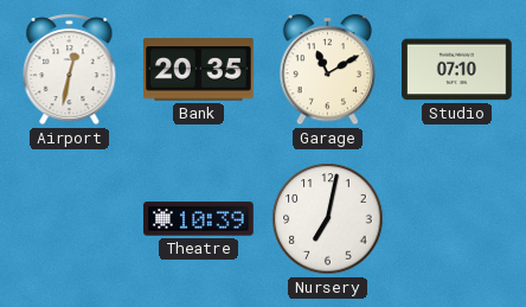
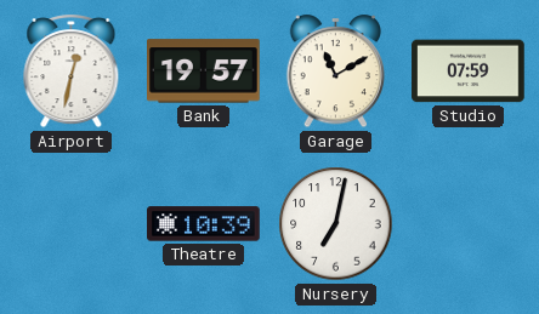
Bank: 20:35 -> 19:57
Studio: 07:10 -> 07:59
